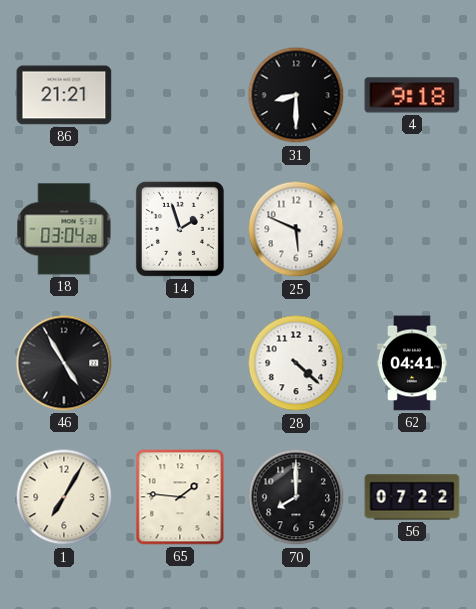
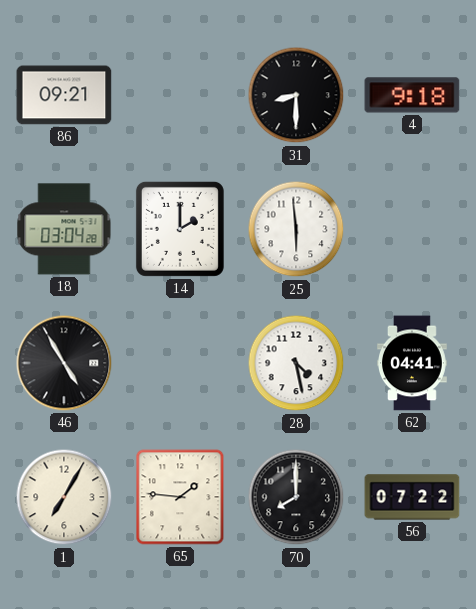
86: 21:21 -> 09:21
14: 1:57 -> 2:00
25: 5:49 -> 5:59
28: 4:22 -> 4:28
